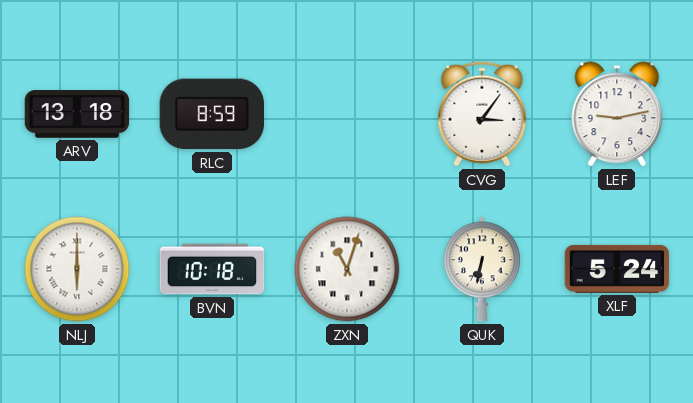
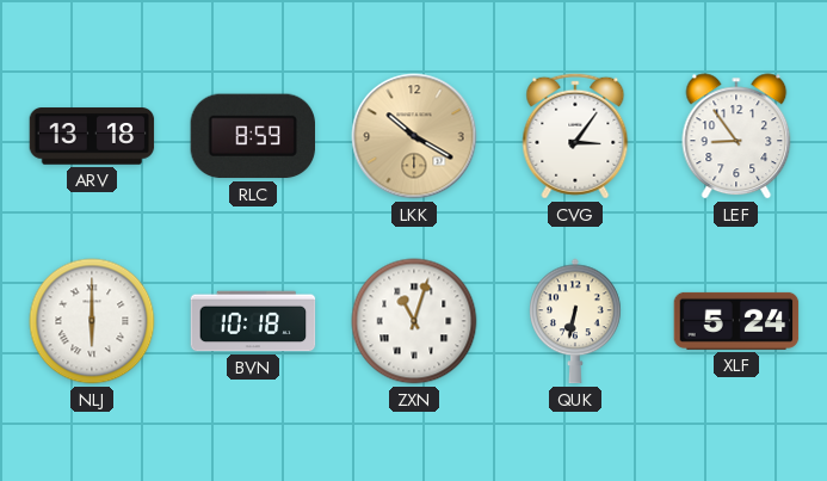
LKK: none -> 10:20
LEF: 9:13 -> 8:54
